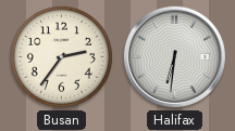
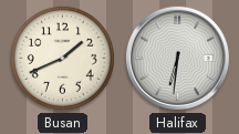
Busan: 2:36 -> 1:41
